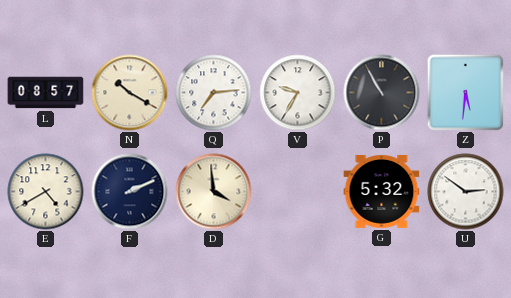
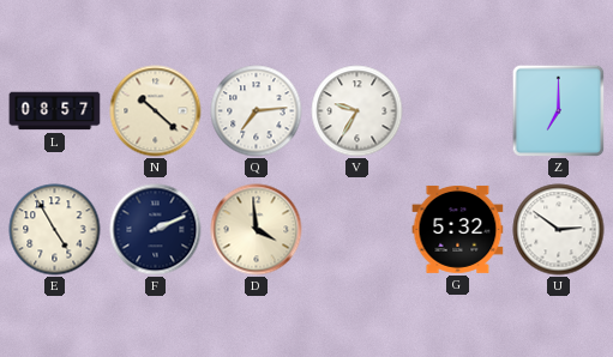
N: 10:20 -> 10:22
P: 10:55 -> none
Z: 5:31 -> 7:00
E: 4:40 -> 4:55
